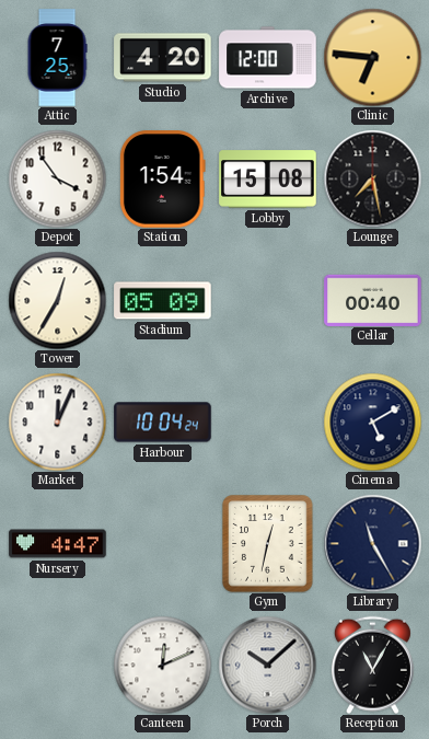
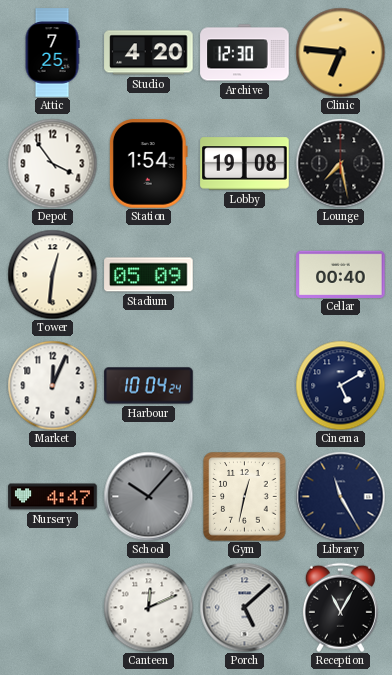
Archive: 12:00 -> 12:30
Lobby: 15:08 -> 19:08
Tower: 12:35 -> 12:31
School: none -> 10:07
Porch: 10:08 -> 5:08
